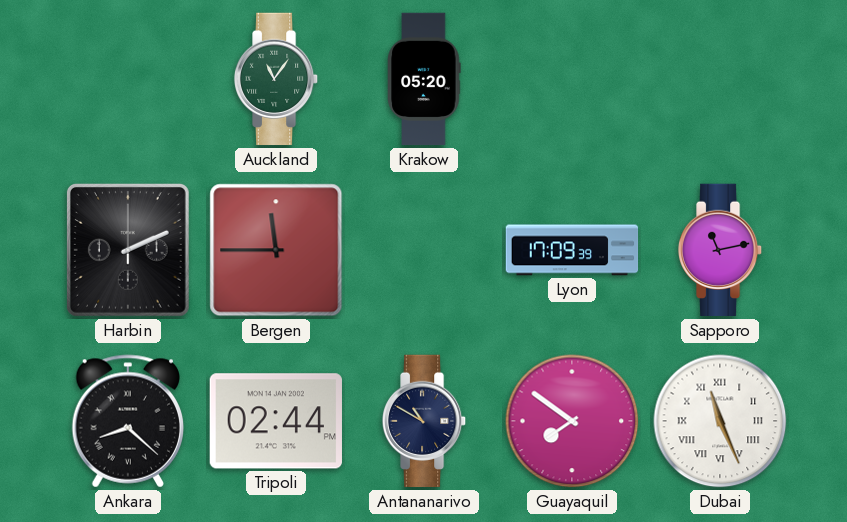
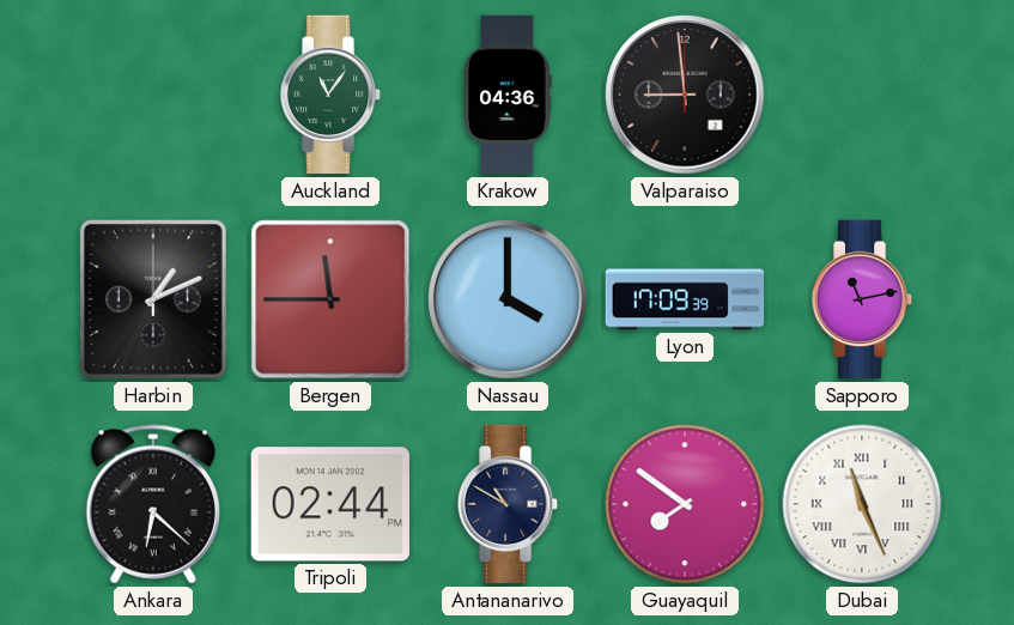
Krakow: 05:20 -> 04:36
Valparaiso: none -> 8:59
Harbin: 2:11 -> 1:11
Nassau: none -> 4:00
Ankara: 8:22 -> 6:22
